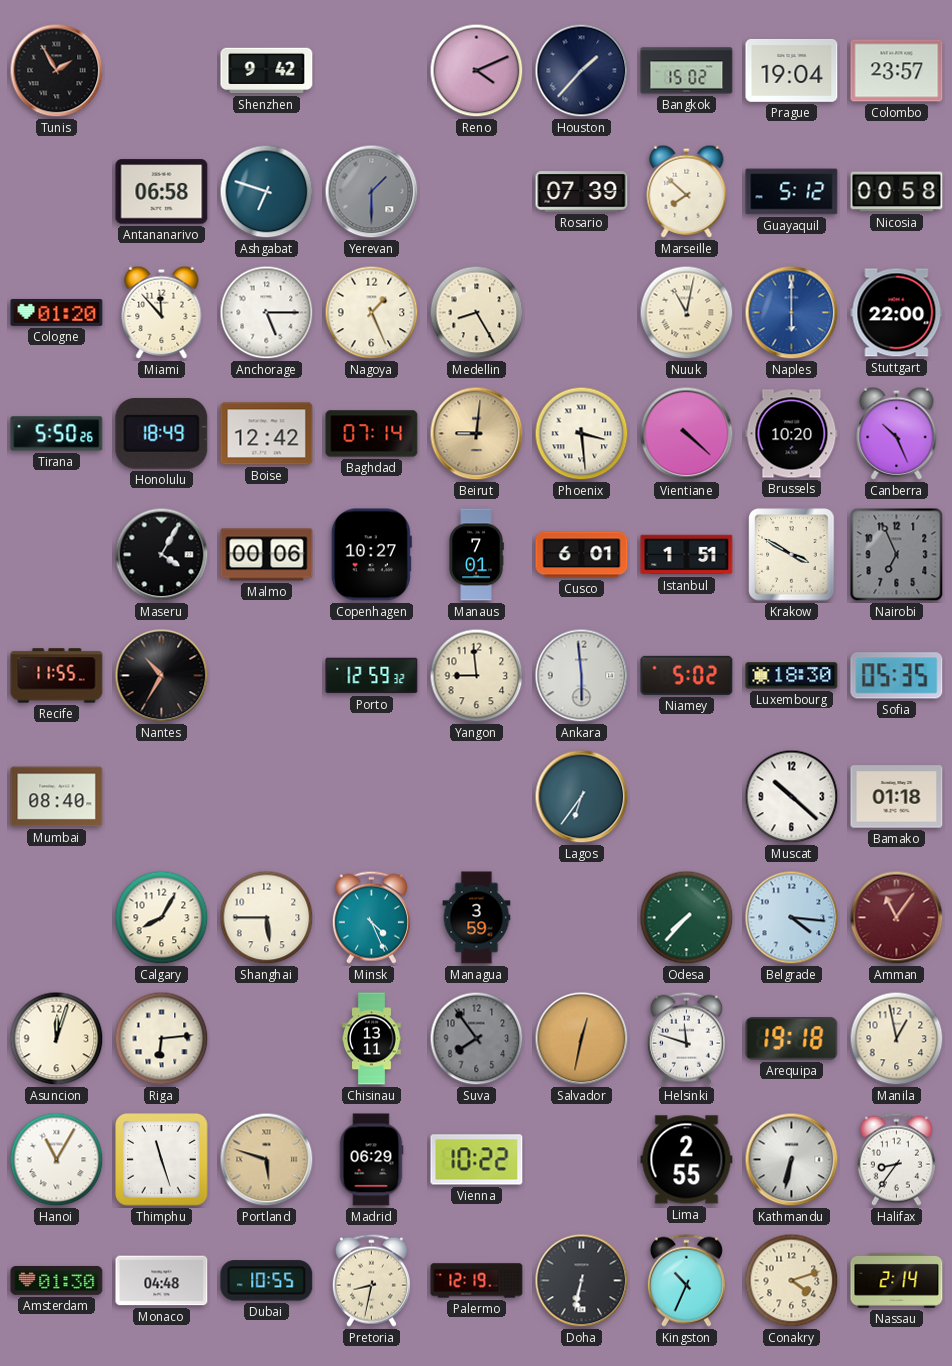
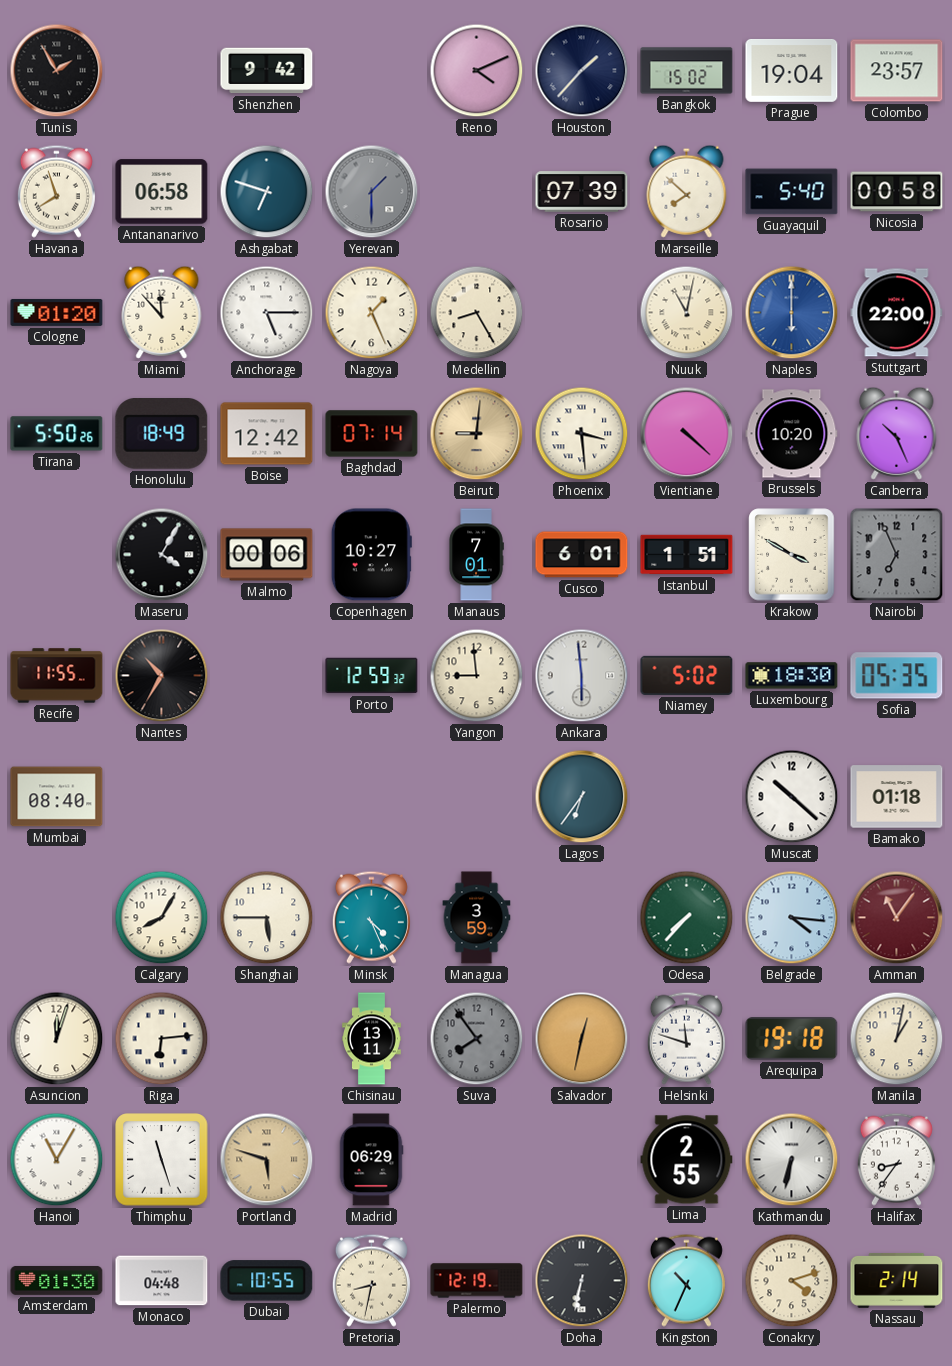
Havana: none -> 7:57
Guayaquil: 5:12 -> 5:40
Manila: 12:58 -> 1:02
Vienna: 10:22 -> none
